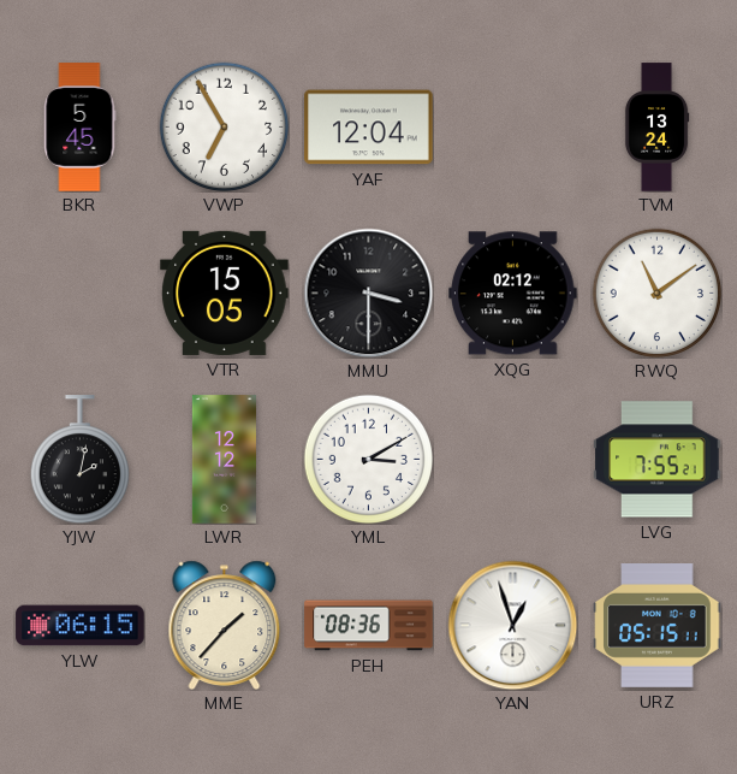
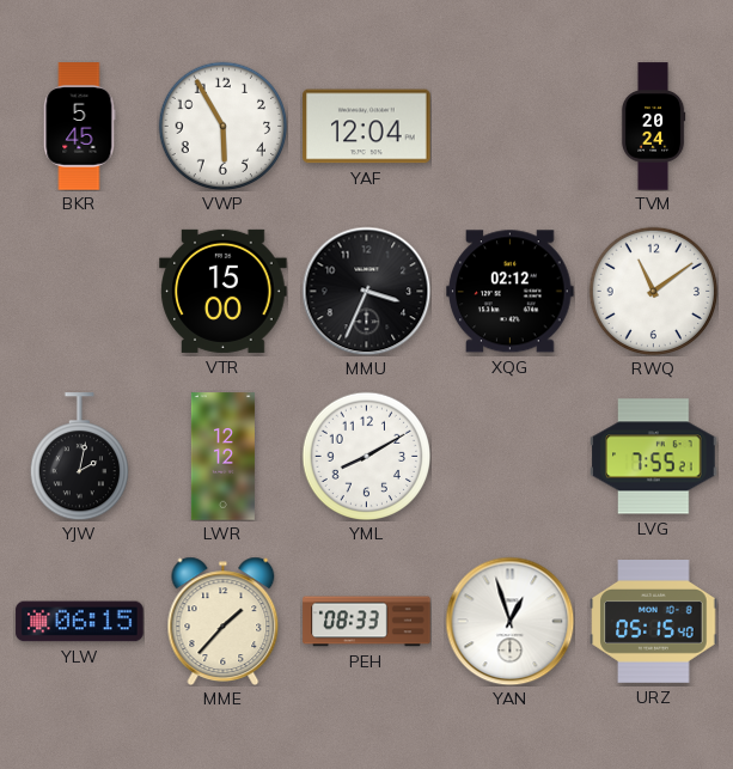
VWP: 6:55 -> 5:55
TVM: 13:24 -> 20:24
VTR: 15:05 -> 15:00
MMU: 3:30 -> 3:34
YML: 3:10 -> 8:10
PEH: 08:36 -> 08:33
URZ: 05:15:11 -> 05:15:40
